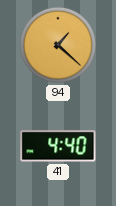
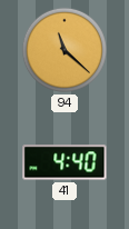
94: 1:22 -> 11:22
